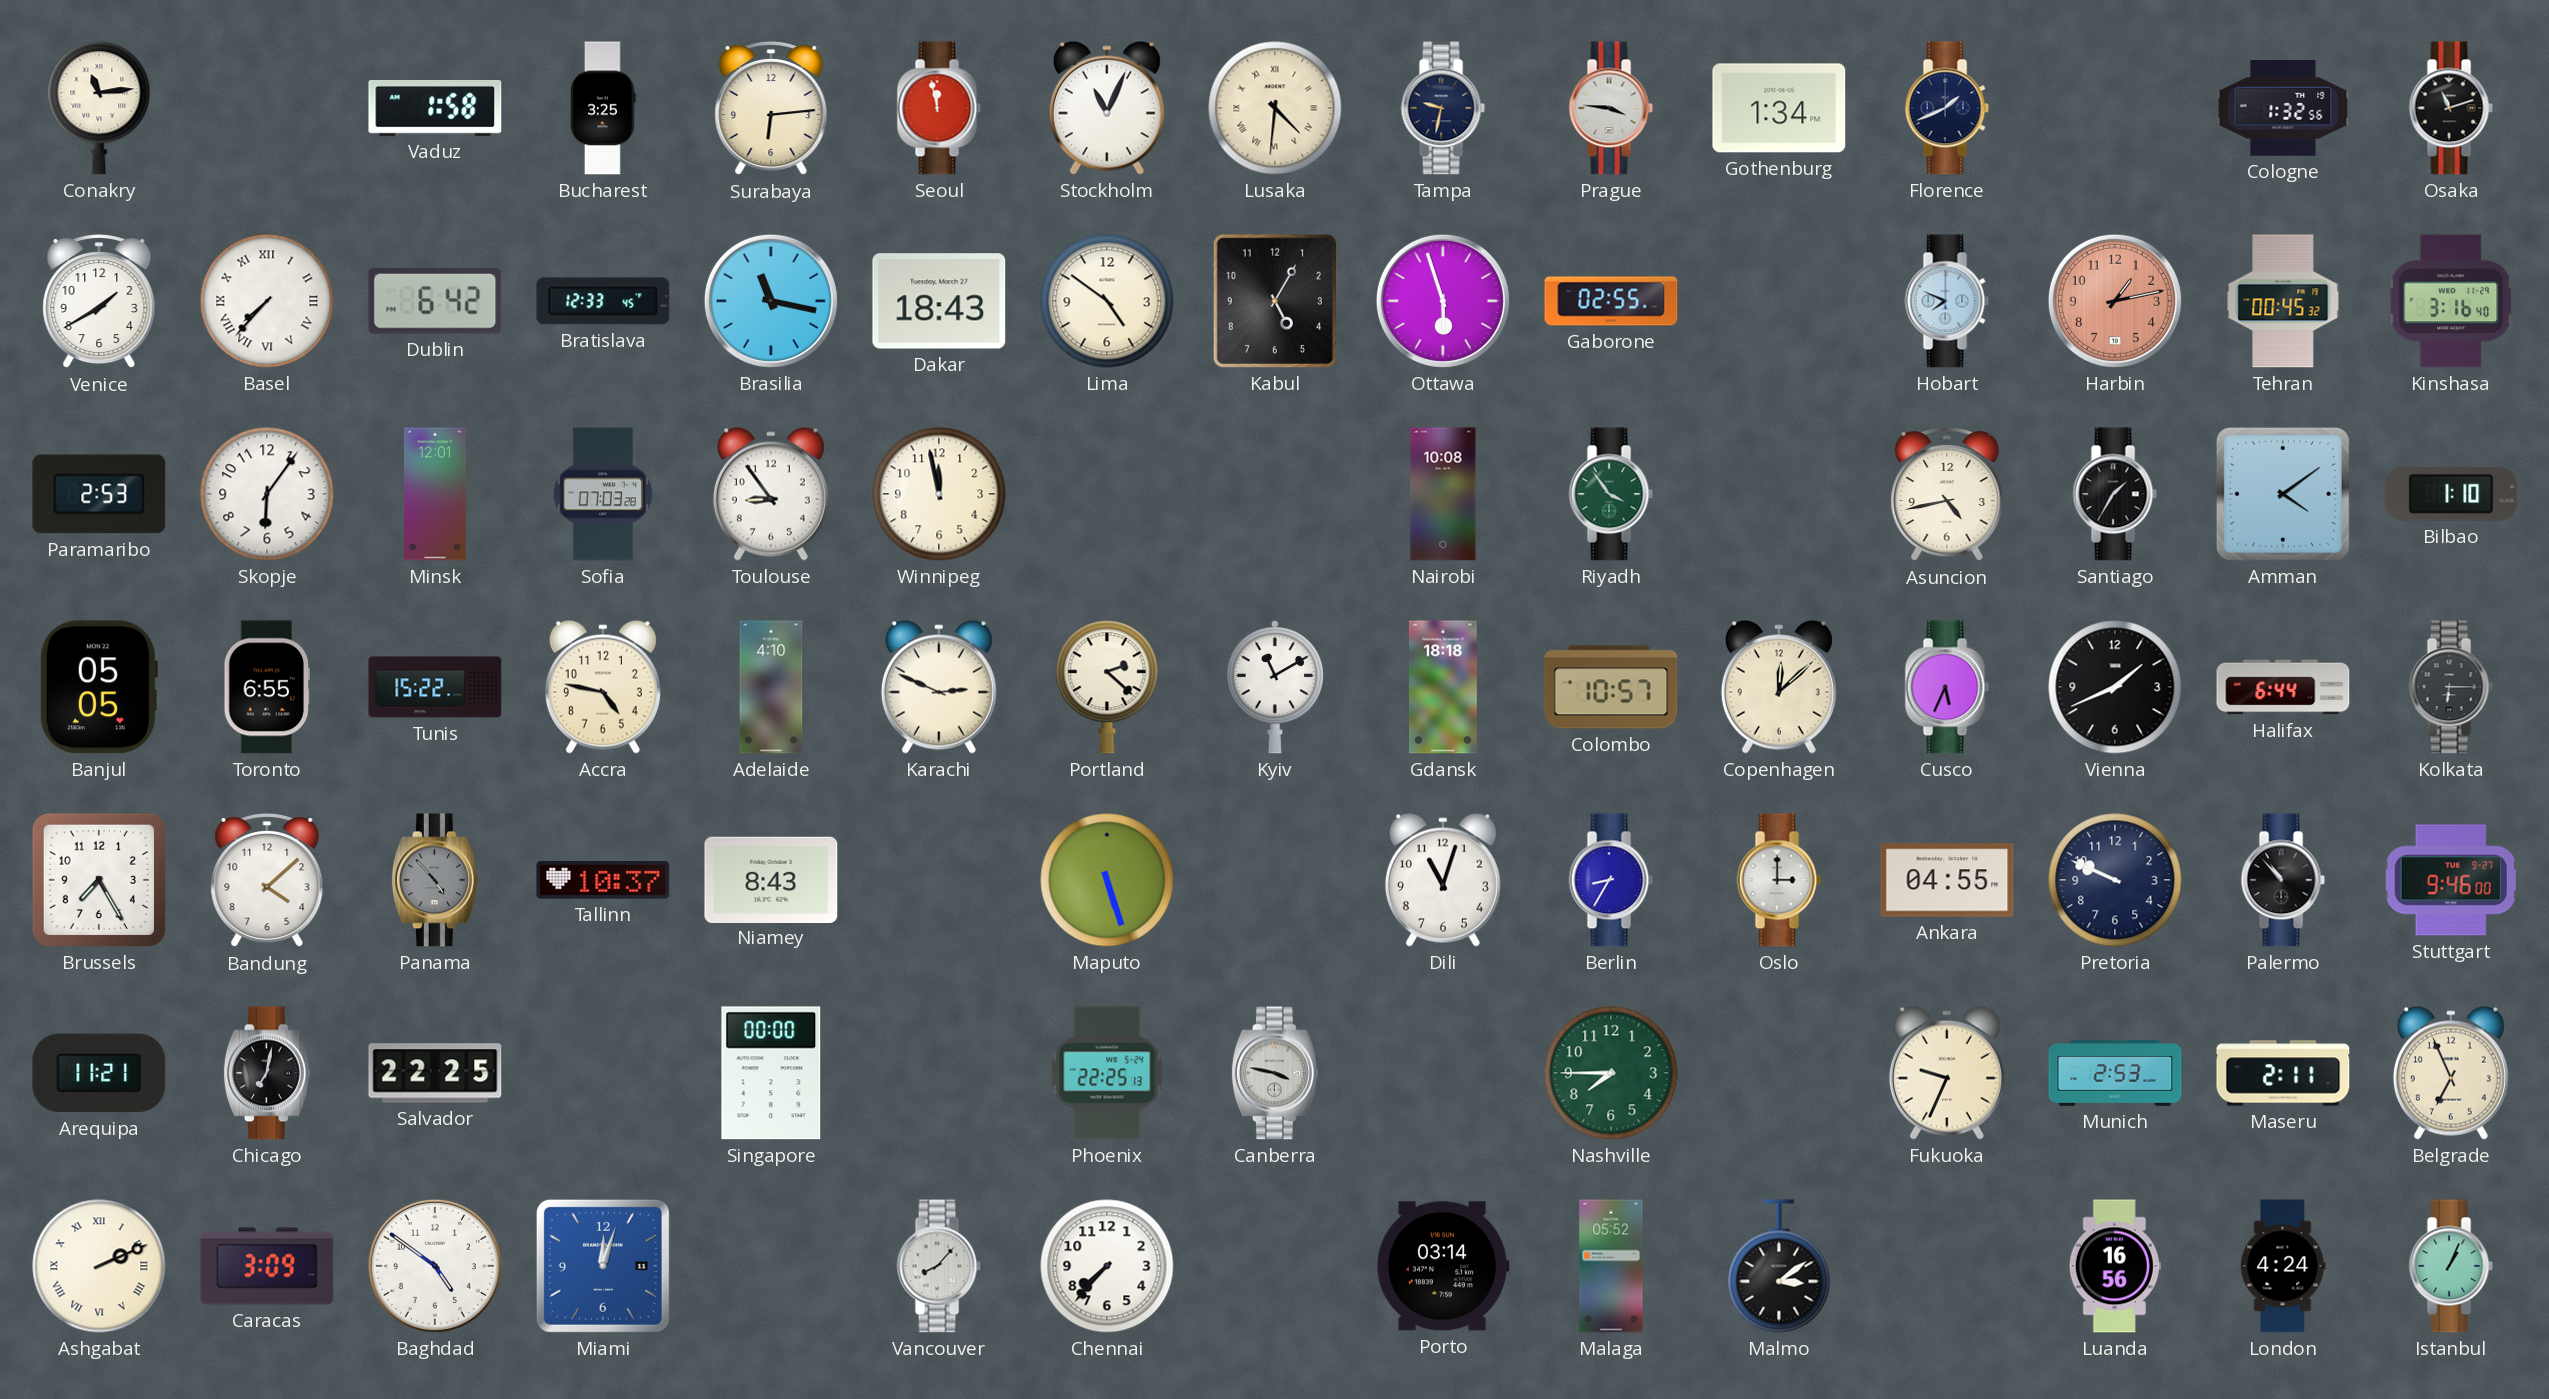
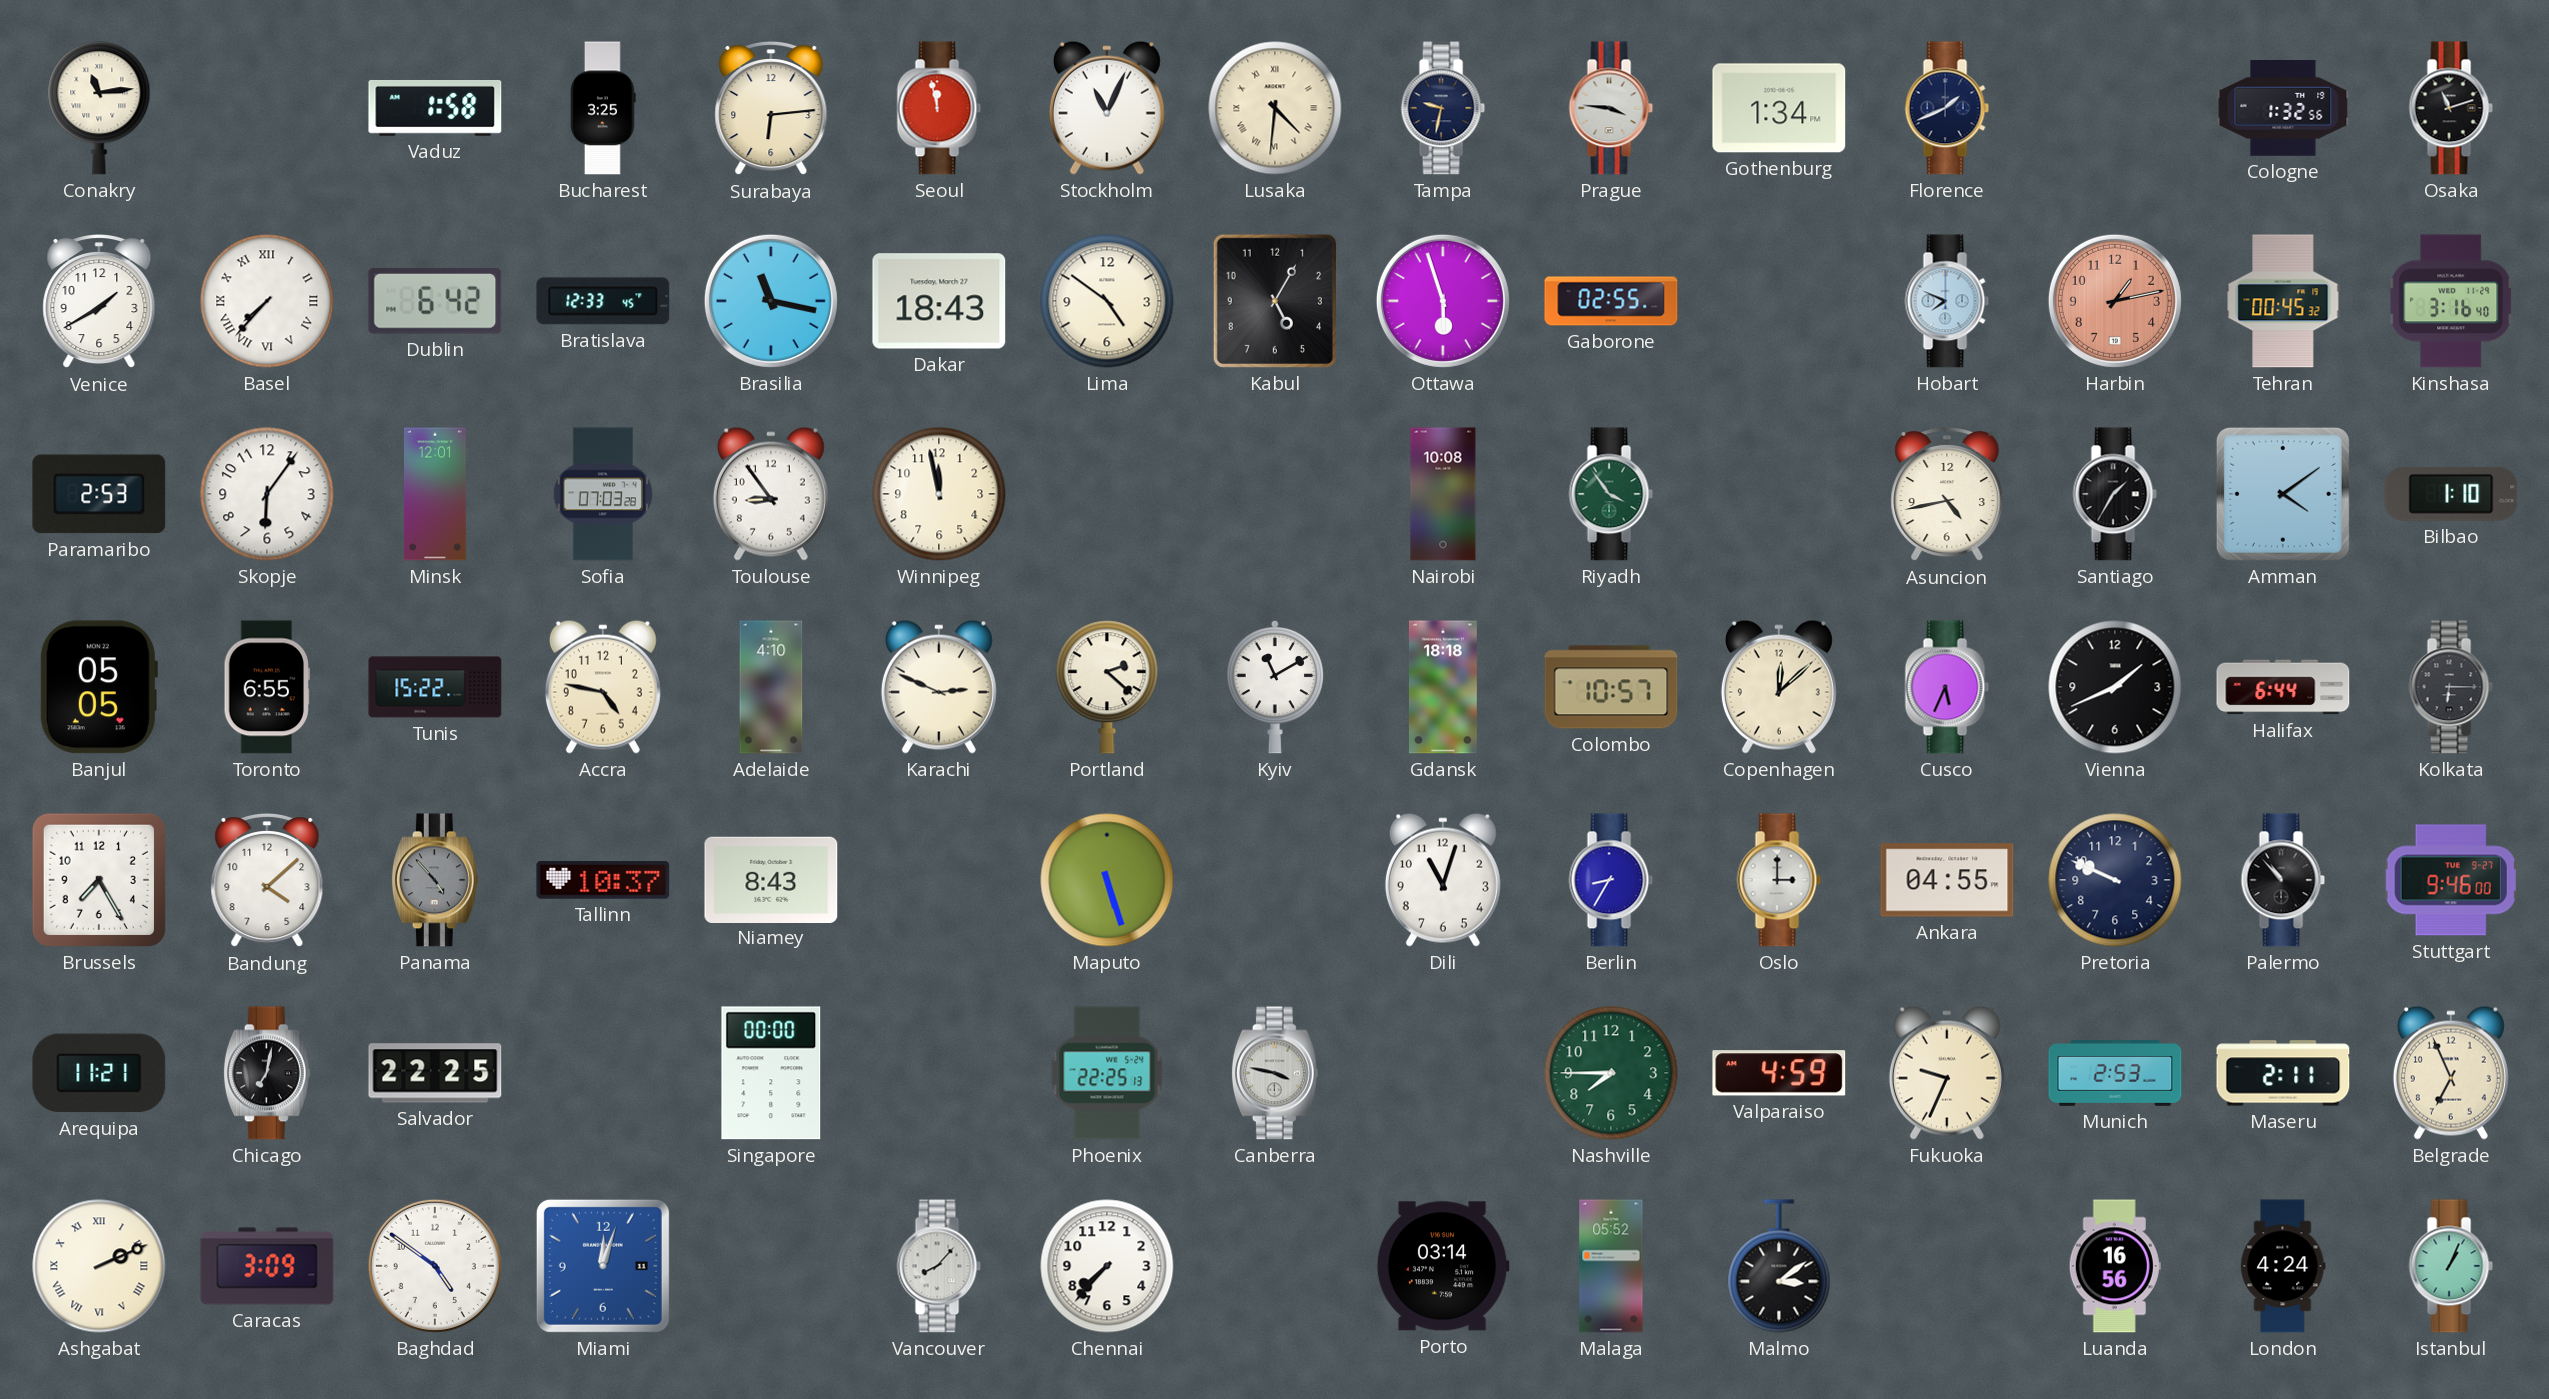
Valparaiso: none -> 4:59
